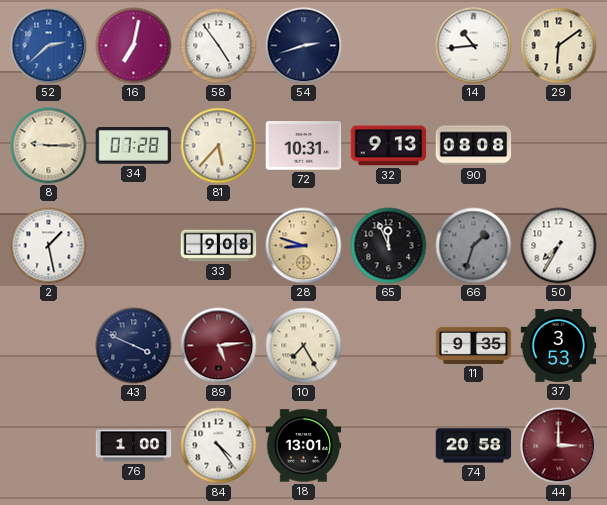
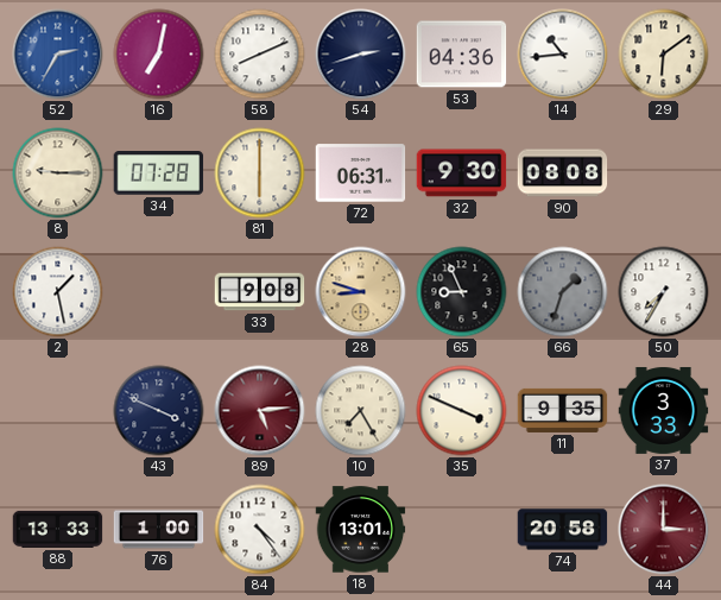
52: 2:38 -> 2:35
58: 4:54 -> 8:11
53: none -> 04:36
81: 5:37 -> 6:00
72: 10:31 -> 06:31
32: 9:13 -> 9:30
65: 11:56 -> 8:56
35: none -> 3:49
37: 3:53 -> 3:33
88: none -> 13:33
